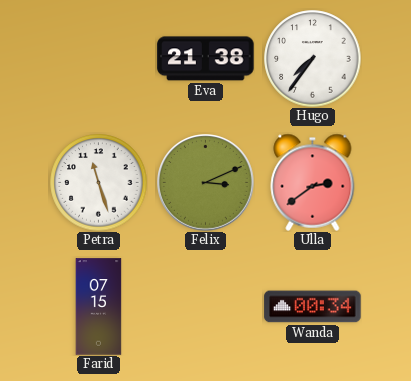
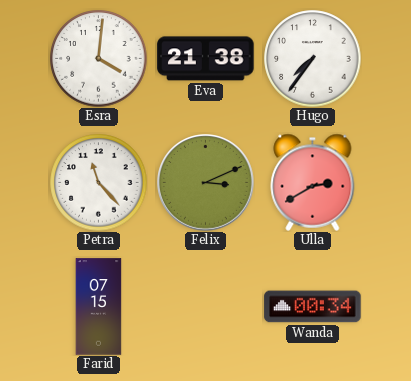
Esra: none -> 4:01
Petra: 11:27 -> 11:23
Ulla: 2:39 -> 2:40
